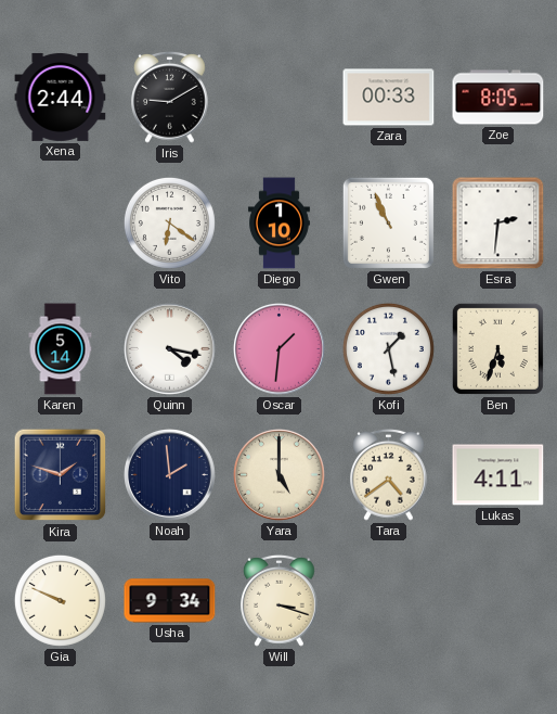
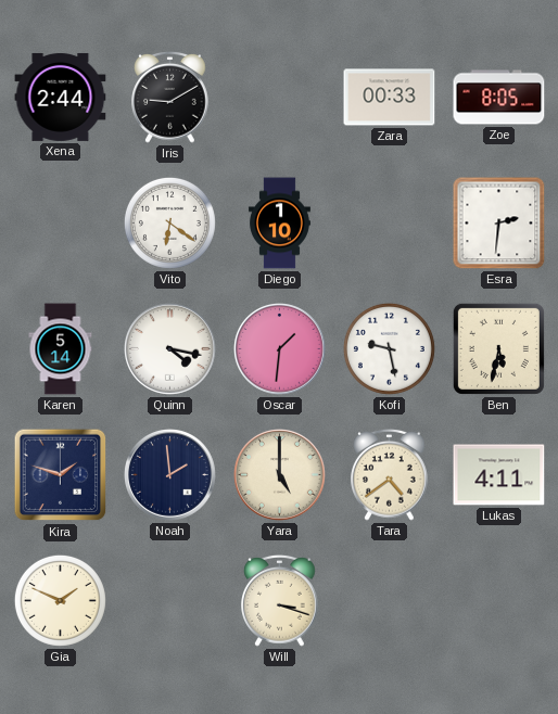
Gwen: 10:56 -> none
Kofi: 1:28 -> 9:28
Ben: 5:33 -> 5:32
Gia: 9:49 -> 1:49
Usha: 9:34 -> none
